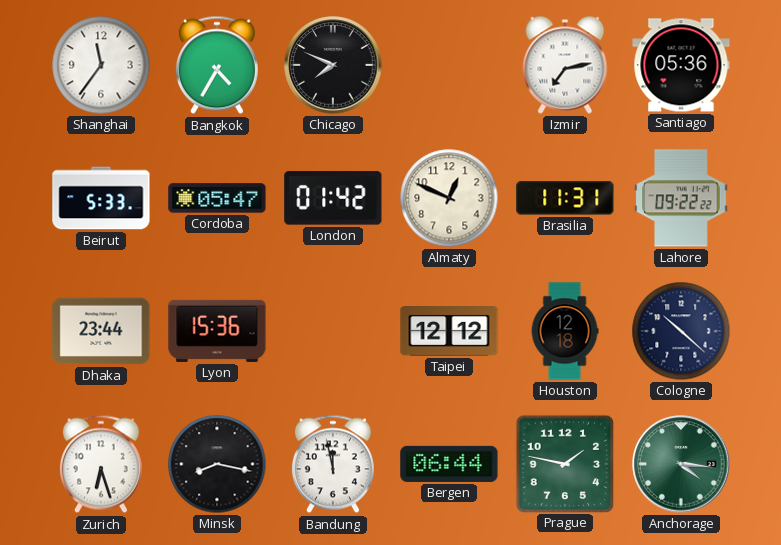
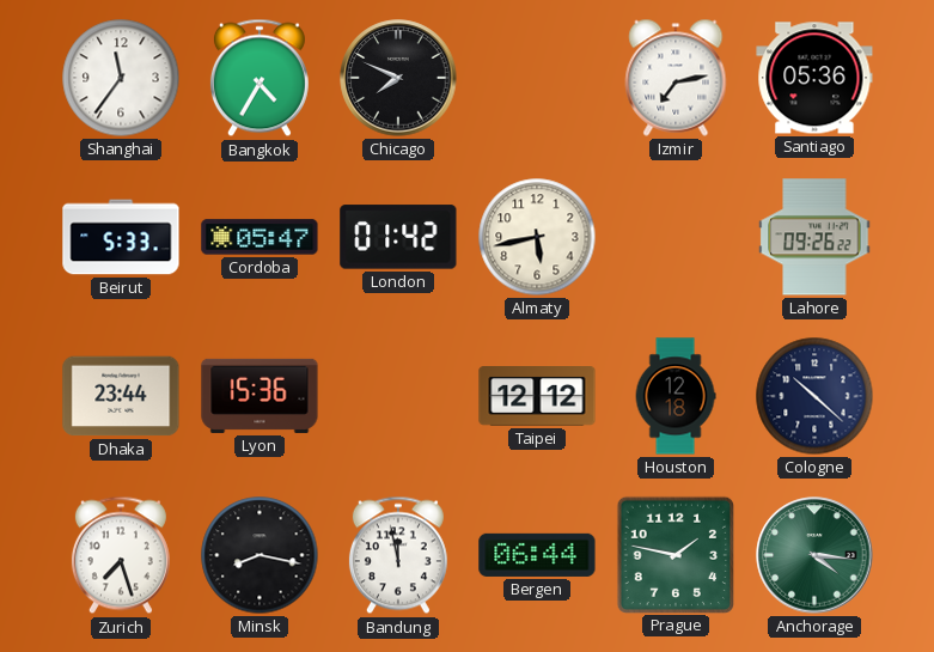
Almaty: 12:49 -> 5:43
Brasilia: 11:31 -> none
Lahore: 09:22 -> 09:26
Zurich: 6:27 -> 7:27
